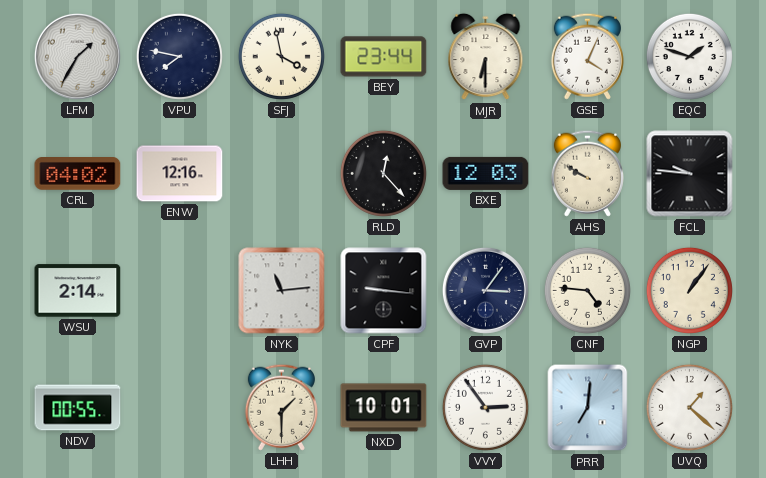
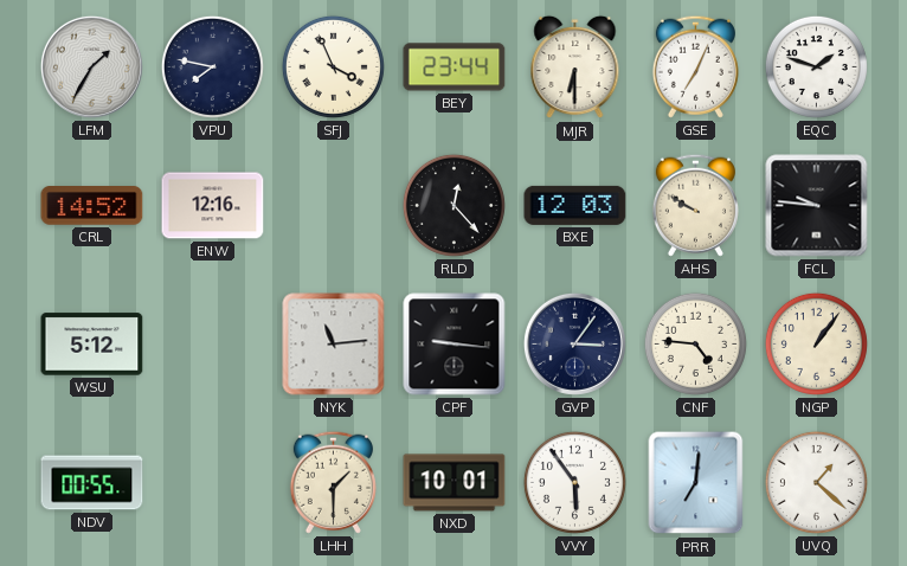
SFJ: 3:58 -> 3:56
GSE: 4:04 -> 7:04
CRL: 04:02 -> 14:52
WSU: 2:14 -> 5:12
VVY: 2:54 -> 5:54
